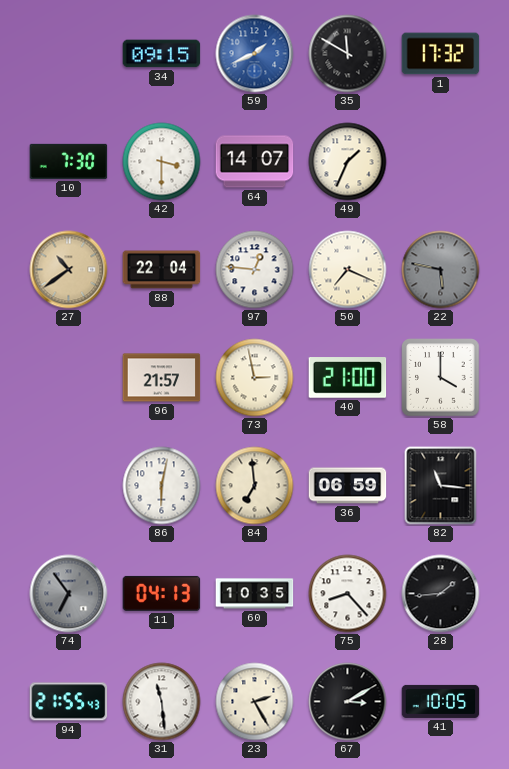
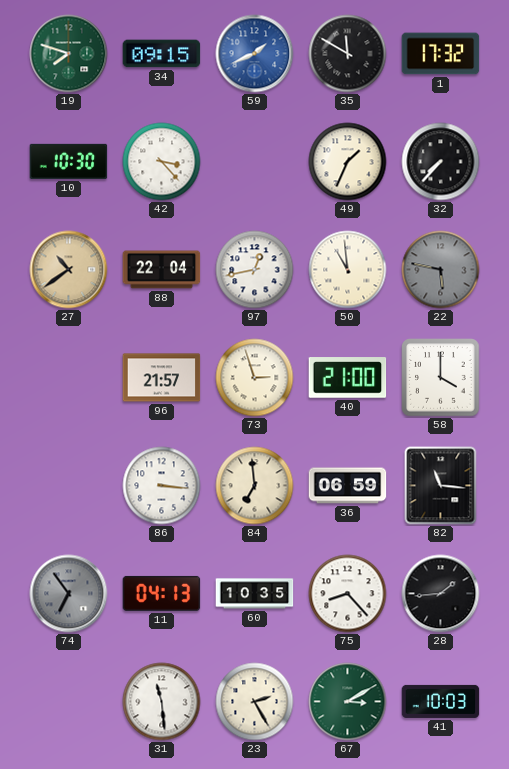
19: none -> 7:48
10: 7:30 -> 10:30
42: 3:30 -> 3:23
64: 14:07 -> none
32: none -> 7:37
97: 12:46 -> 12:43
50: 7:19 -> 10:59
73: 2:58 -> 2:57
86: 6:02 -> 3:16
94: 21:55 -> none
67 dial: black -> green
41: 10:05 -> 10:03
